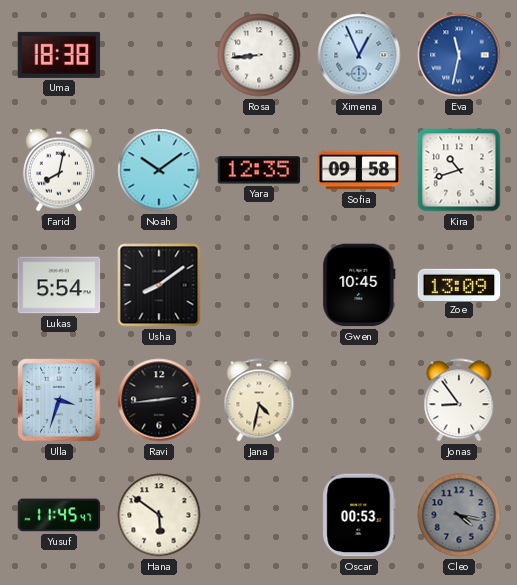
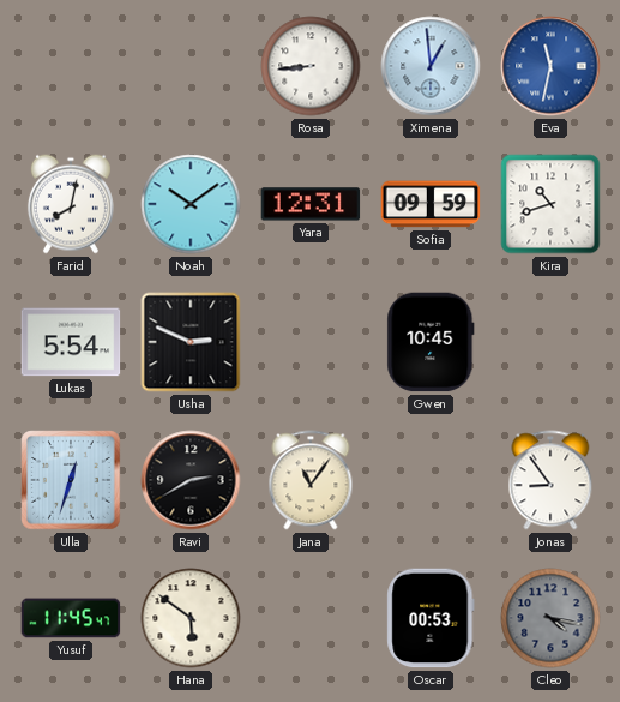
Uma: 18:38 -> none
Ximena: 12:56 -> 12:59
Yara: 12:35 -> 12:31
Sofia: 09:58 -> 09:59
Usha: 8:09 -> 2:49
Zoe: 13:09 -> none
Ulla: 3:33 -> 12:33
Ravi: 2:44 -> 2:40
Jana: 4:32 -> 11:06
